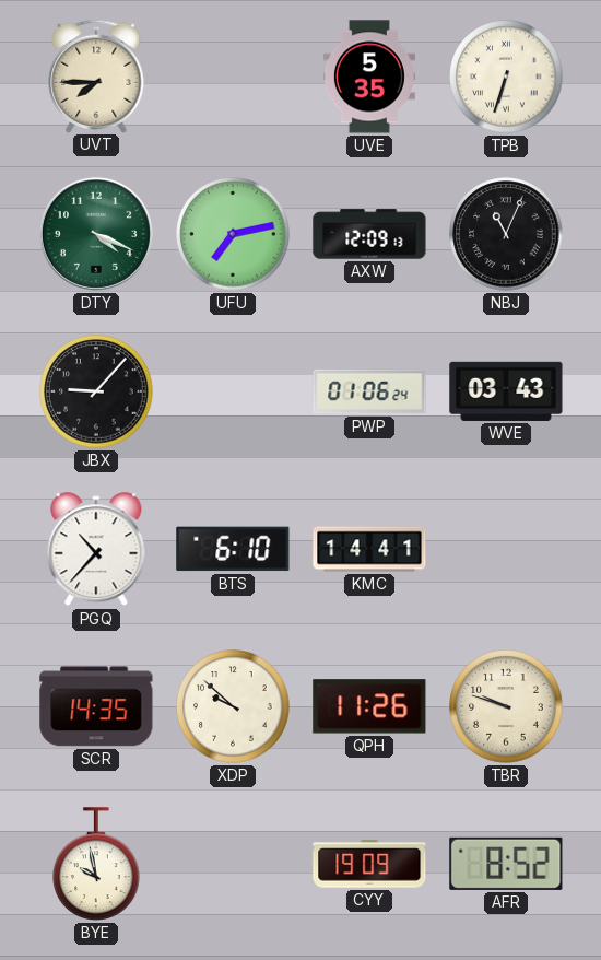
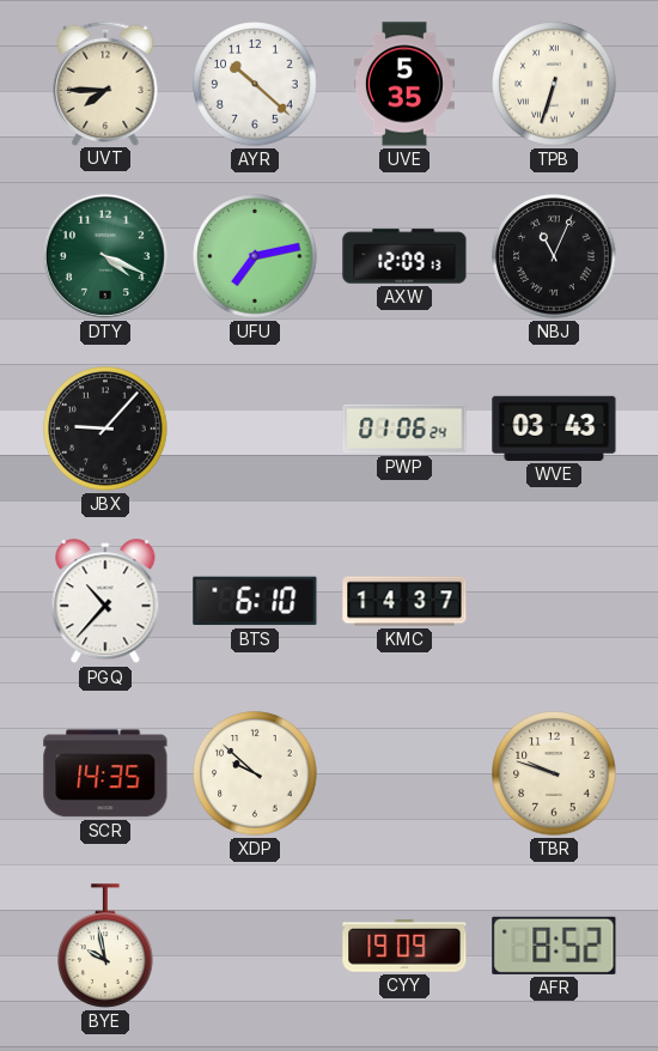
AYR: none -> 10:22
KMC: 14:41 -> 14:37
QPH: 11:26 -> none
